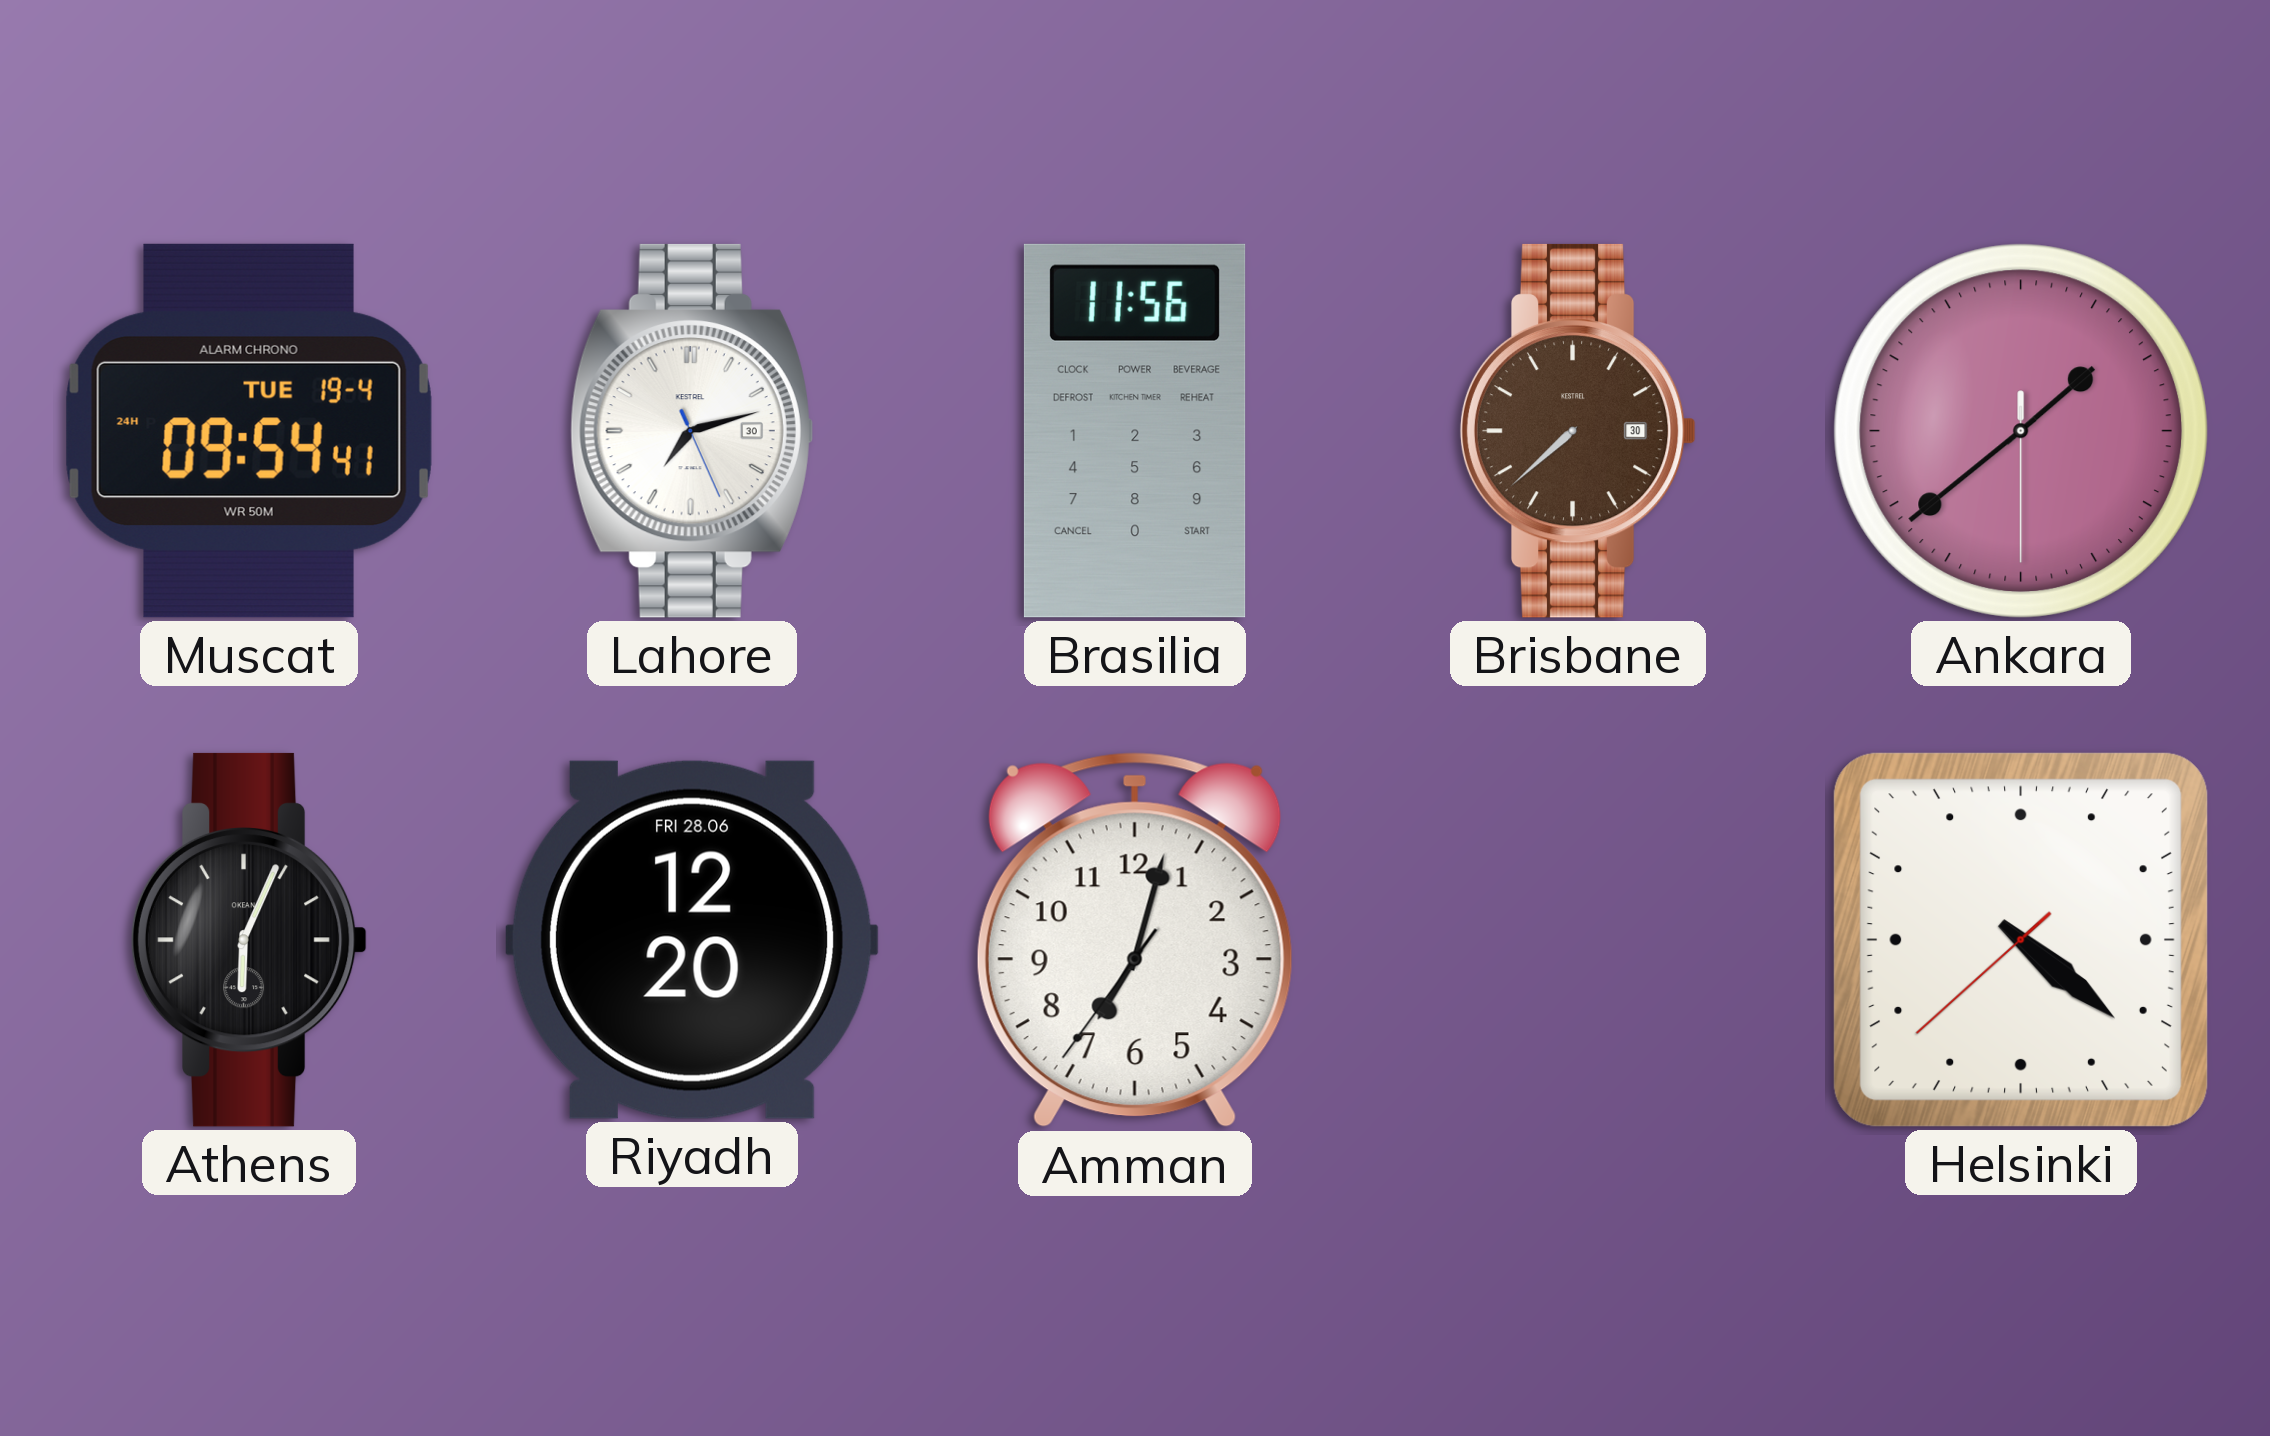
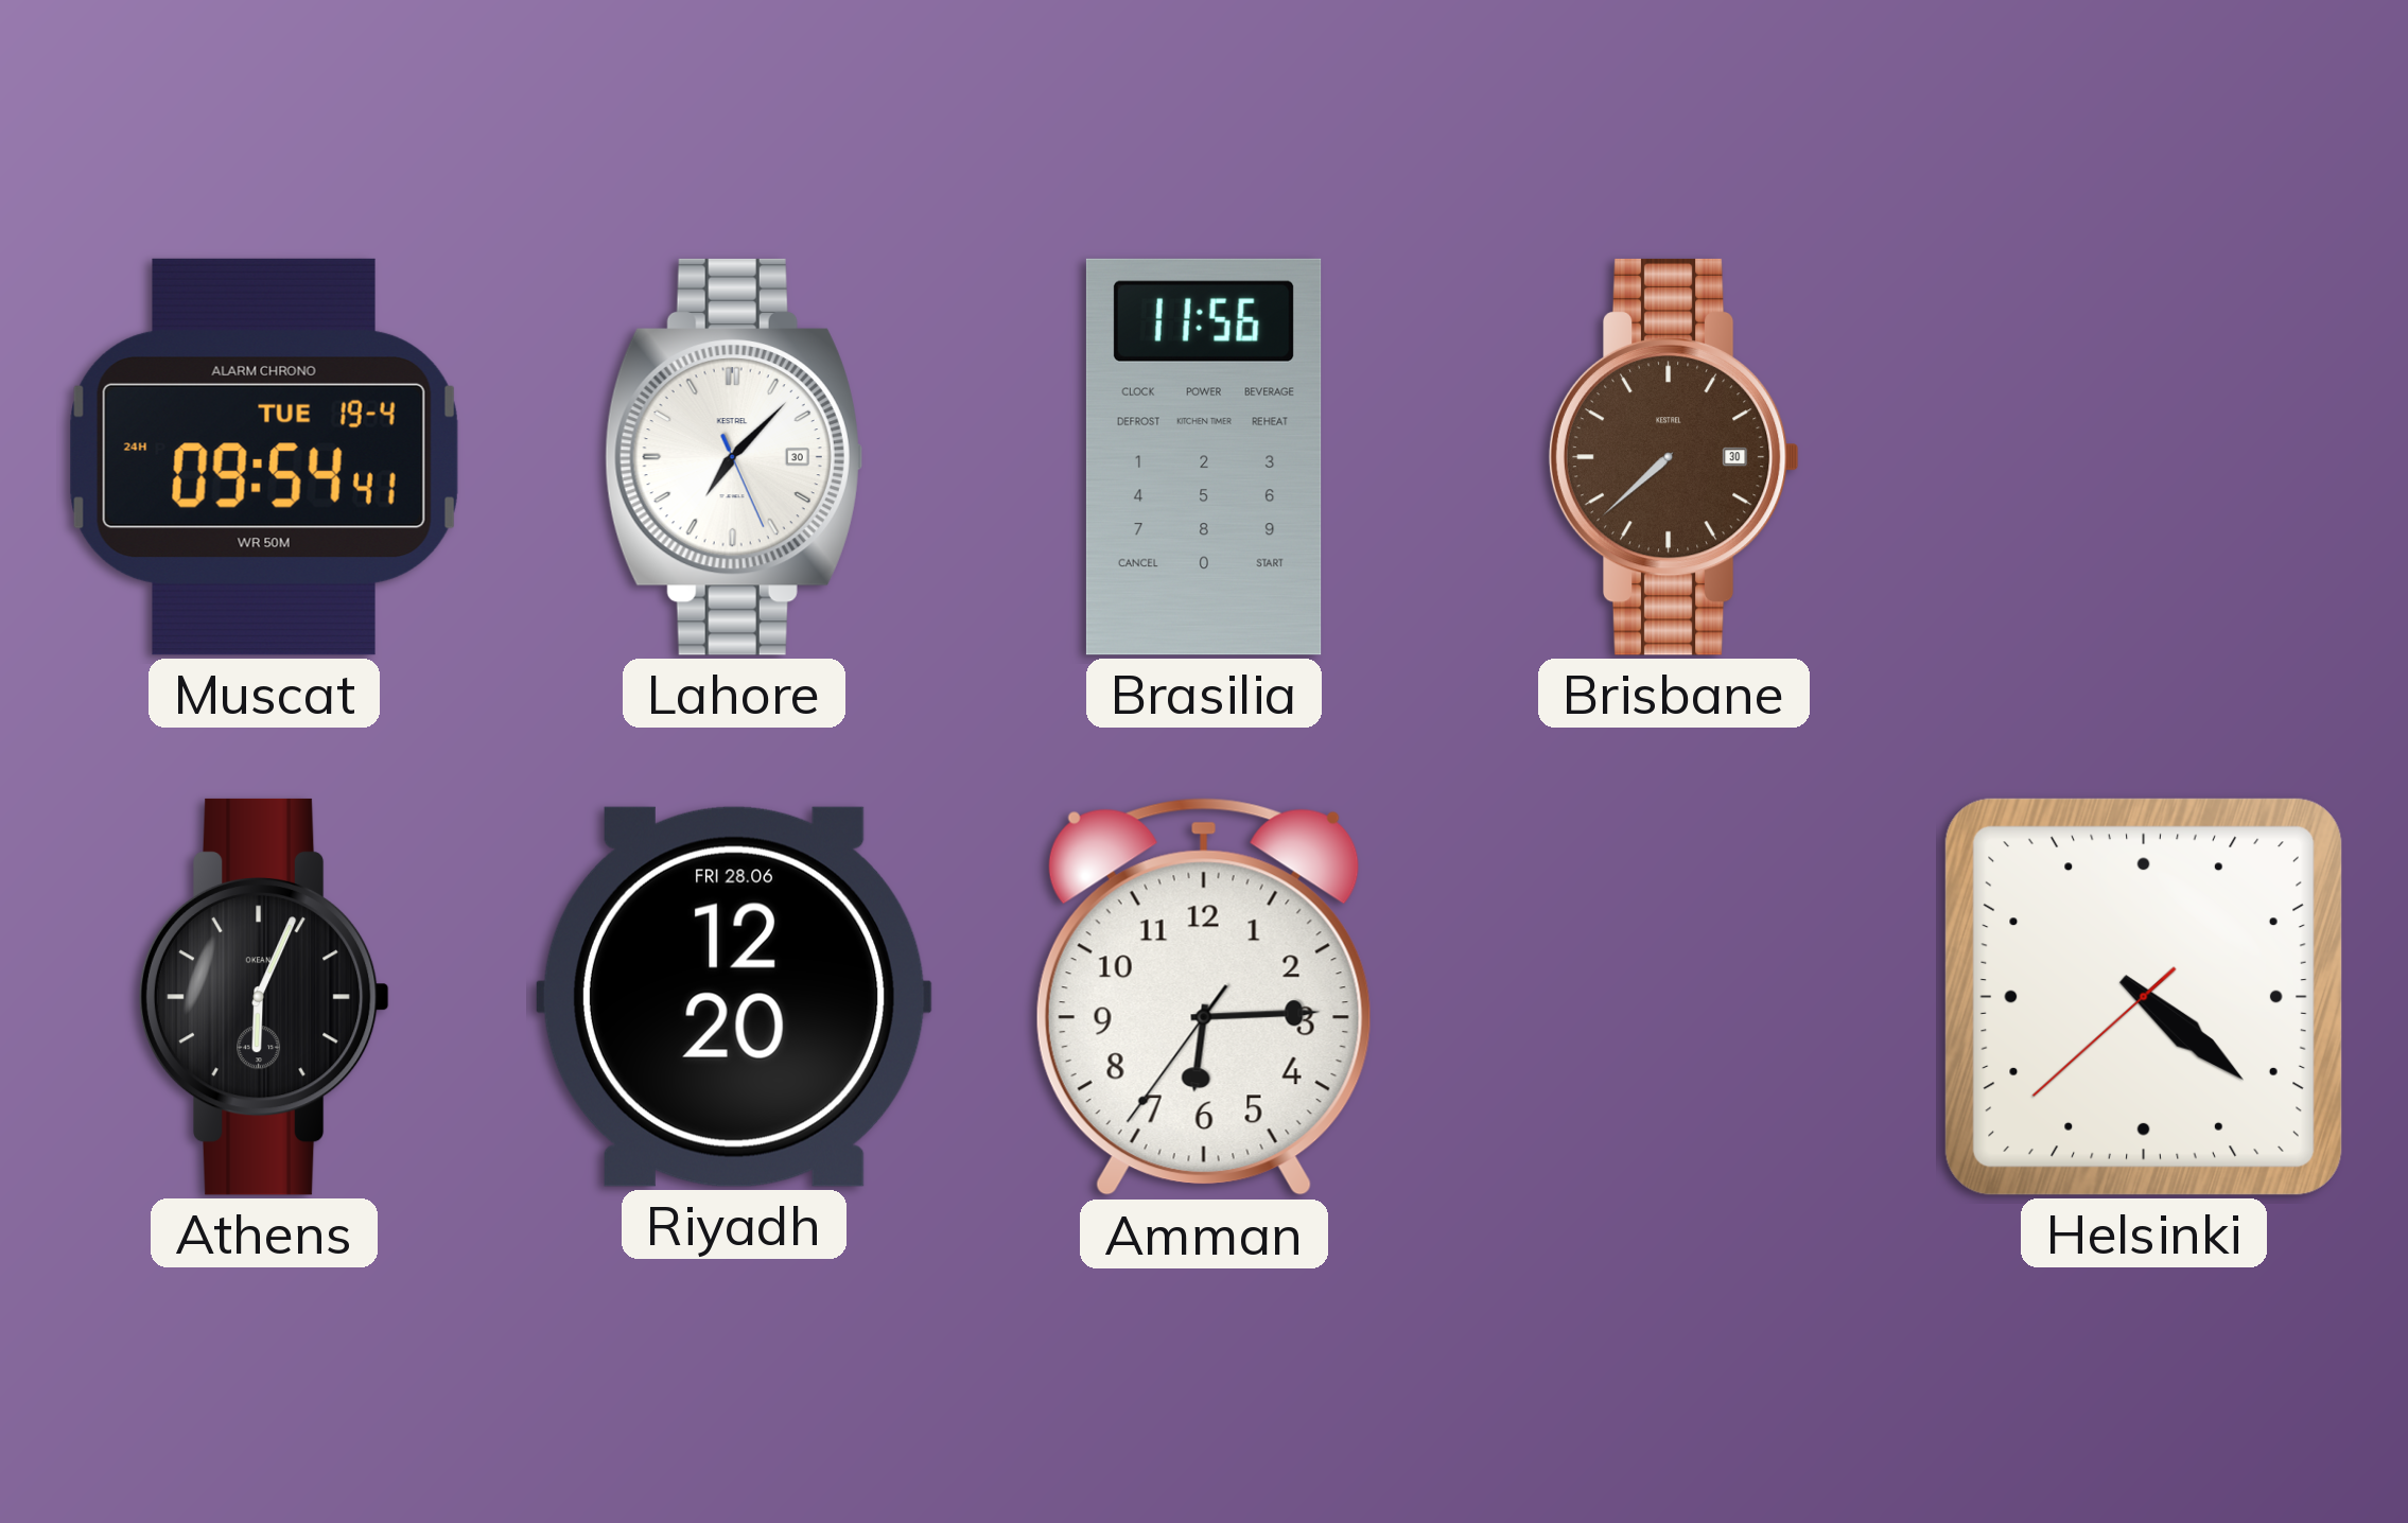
Lahore: 7:12 -> 7:07
Ankara: 1:38 -> none
Amman: 7:02 -> 6:14
